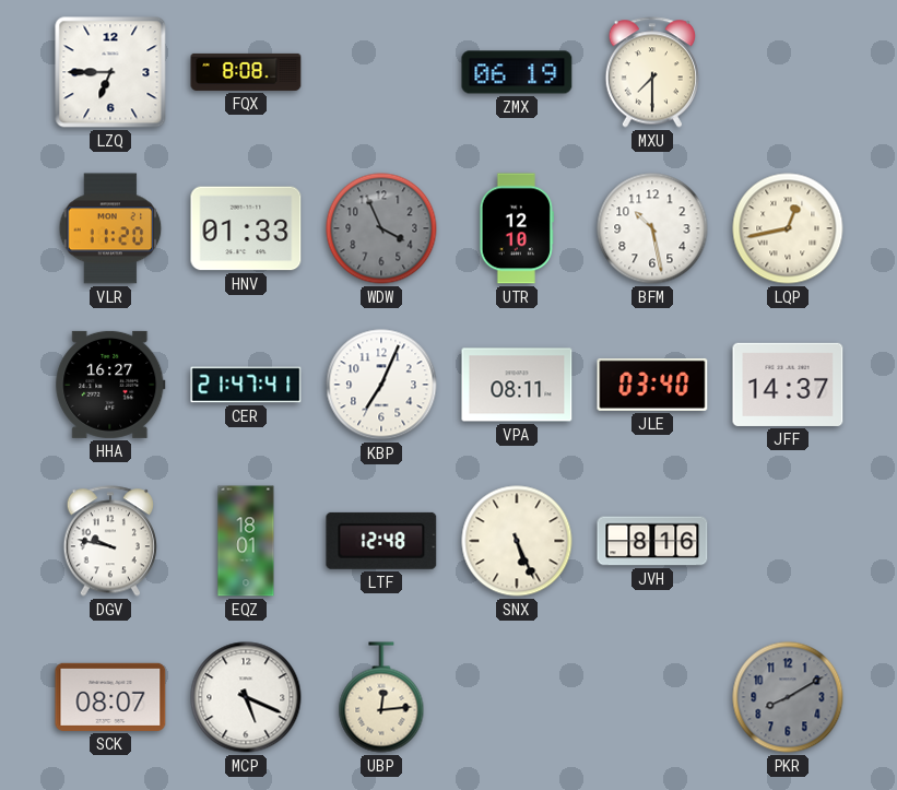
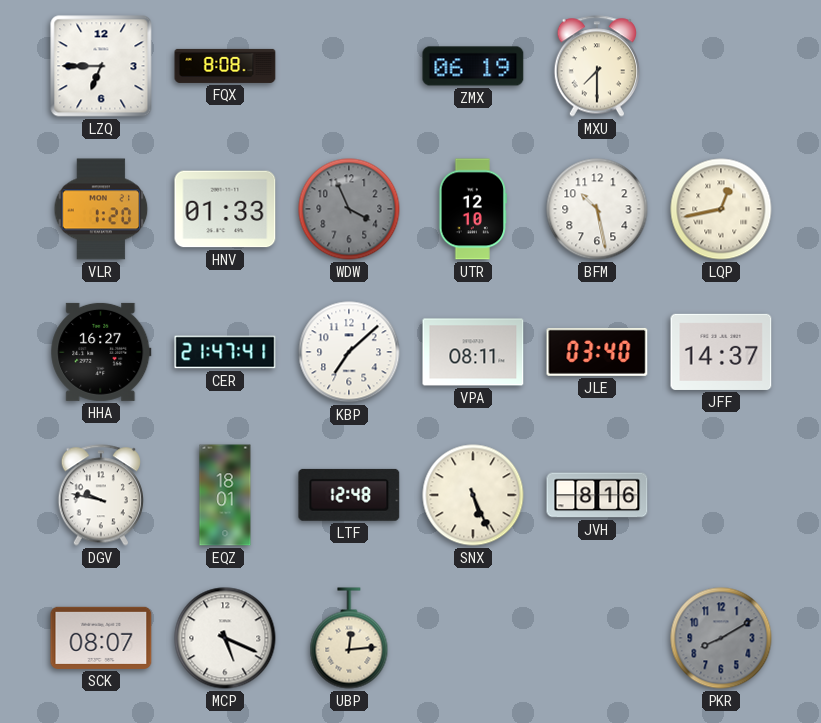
VLR: 11:20 -> 1:20
KBP: 7:04 -> 7:08
